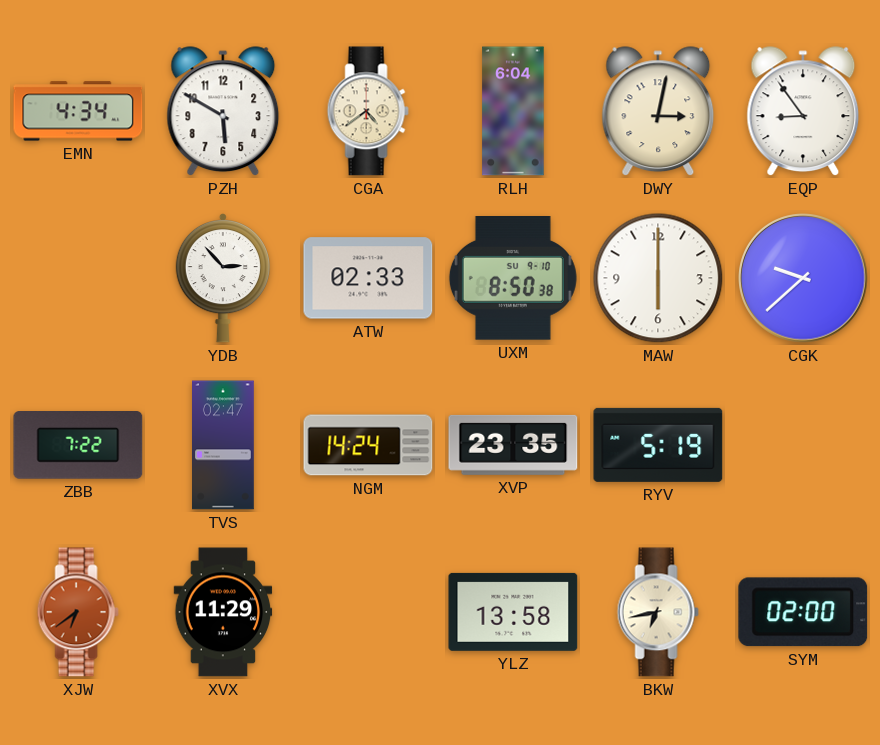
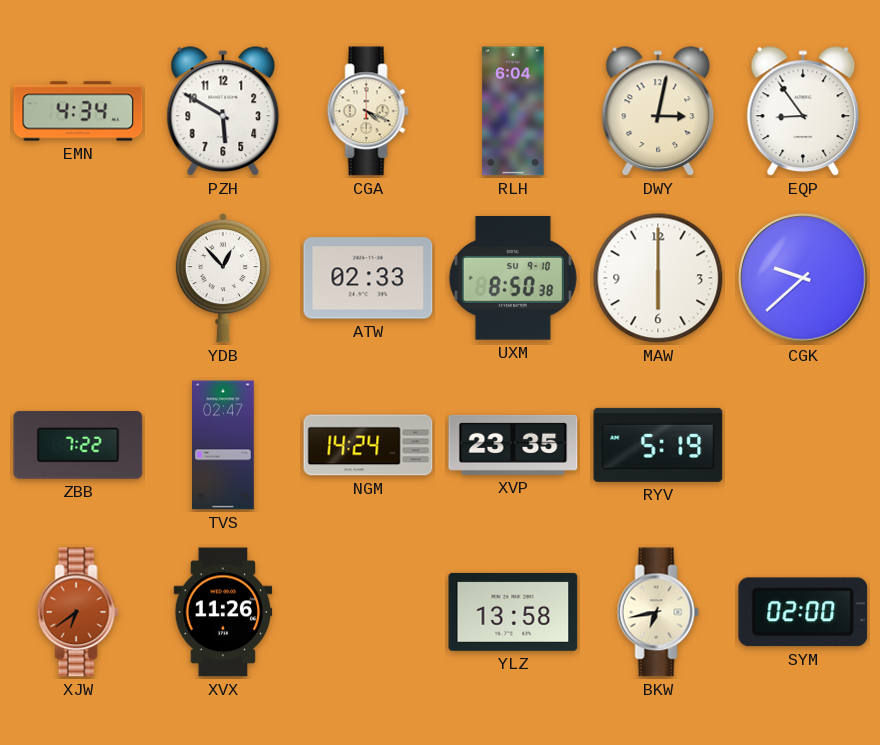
CGA: 4:39 -> 4:19
YDB: 2:53 -> 12:53
XVX: 11:29 -> 11:26
